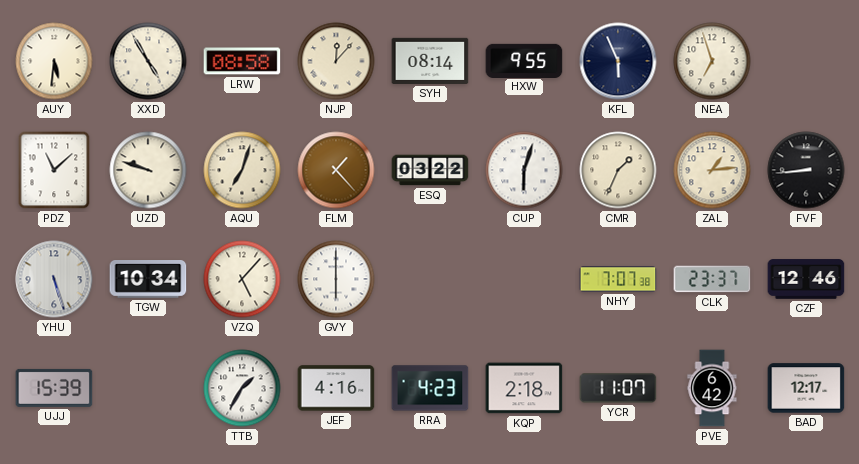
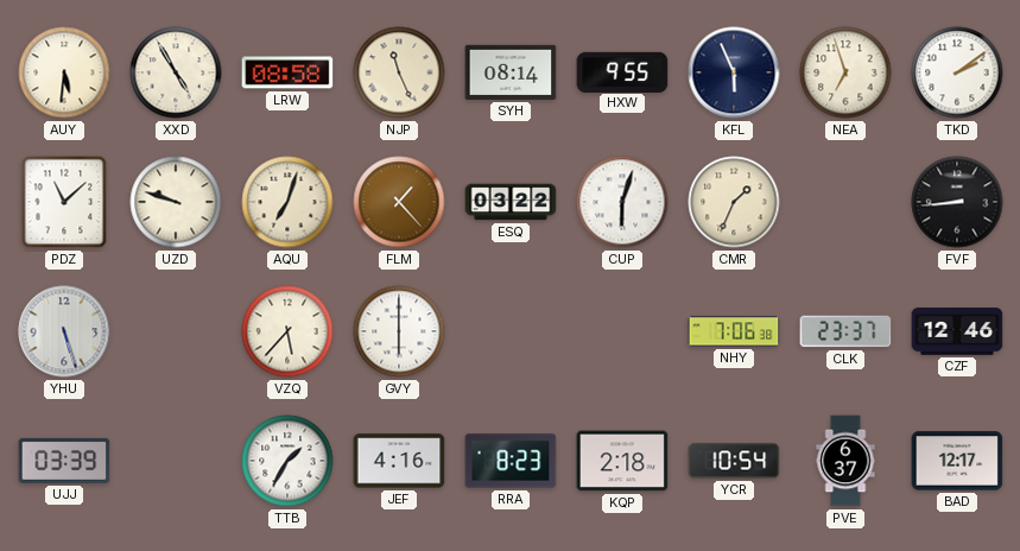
NJP: 12:07 -> 11:26
TKD: none -> 2:09
ZAL: 1:14 -> none
TGW: 10:34 -> none
VZQ: 5:07 -> 5:37
NHY: 7:07 -> 7:06
UJJ: 15:39 -> 03:39
RRA: 4:23 -> 8:23
YCR: 11:07 -> 10:54
PVE: 6:42 -> 6:37
